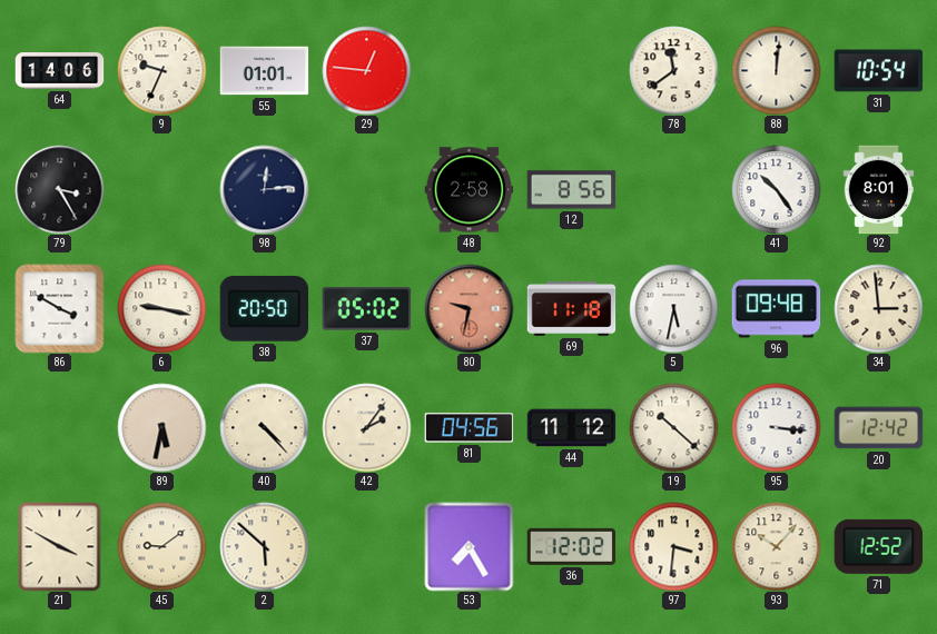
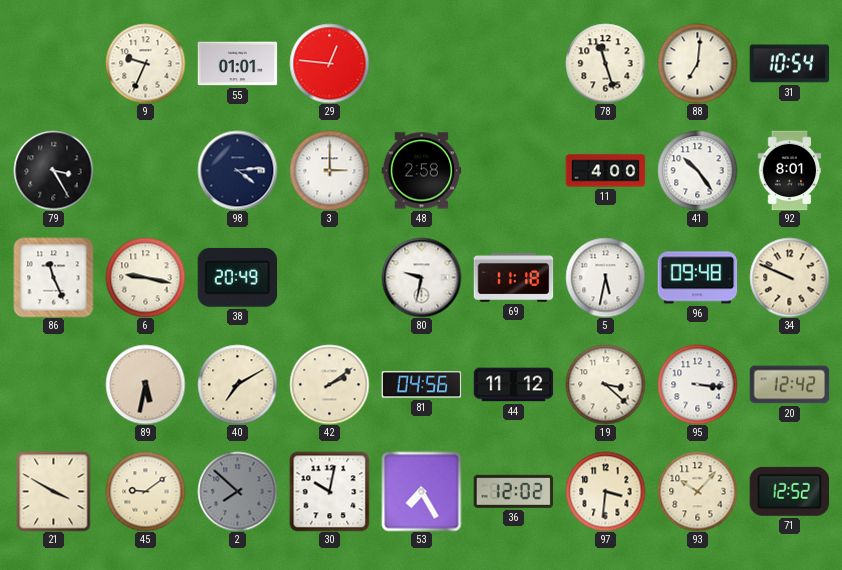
64: 14:06 -> none
78: 11:39 -> 11:27
88: 12:01 -> 7:01
98: 12:14 -> 4:14
3: none -> 3:00
12: 8:56 -> none
11: none -> 4:00
86: 3:50 -> 11:26
38: 20:50 -> 20:49
37: 05:02 -> none
80 dial: salmon -> white
34: 2:59 -> 9:49
40: 4:23 -> 7:10
42: 2:06 -> 2:09
19: 10:22 -> 3:22
2: 5:52 -> 7:52
2 dial: cream -> grey
30: none -> 10:02
